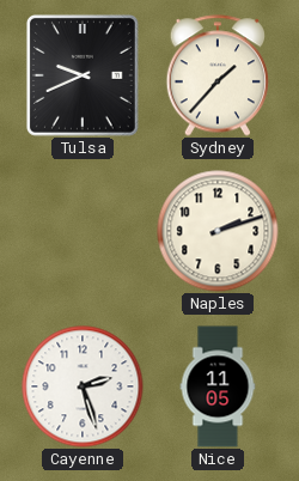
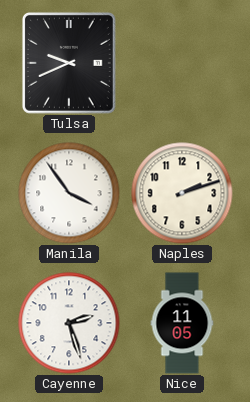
Sydney: 1:37 -> none
Manila: none -> 3:54
